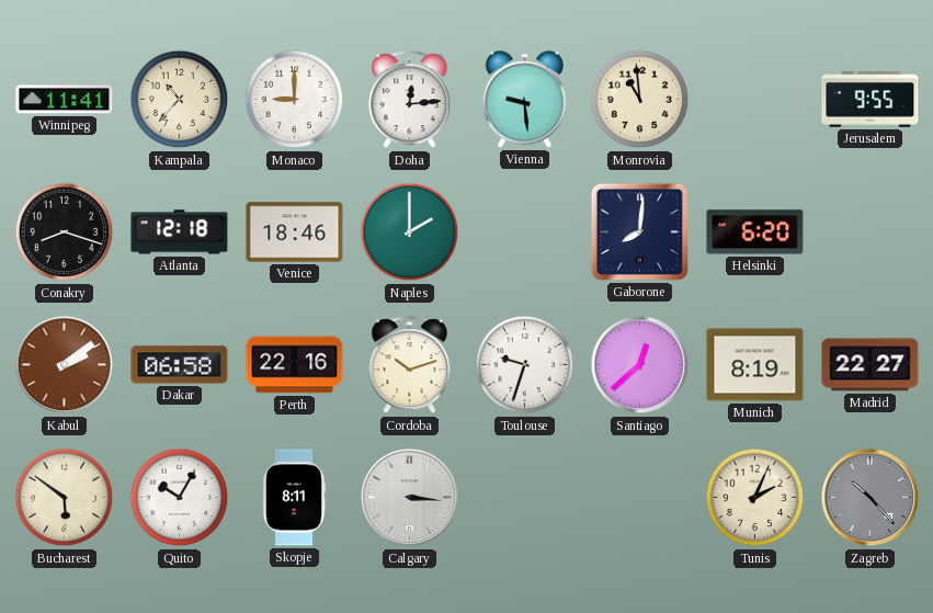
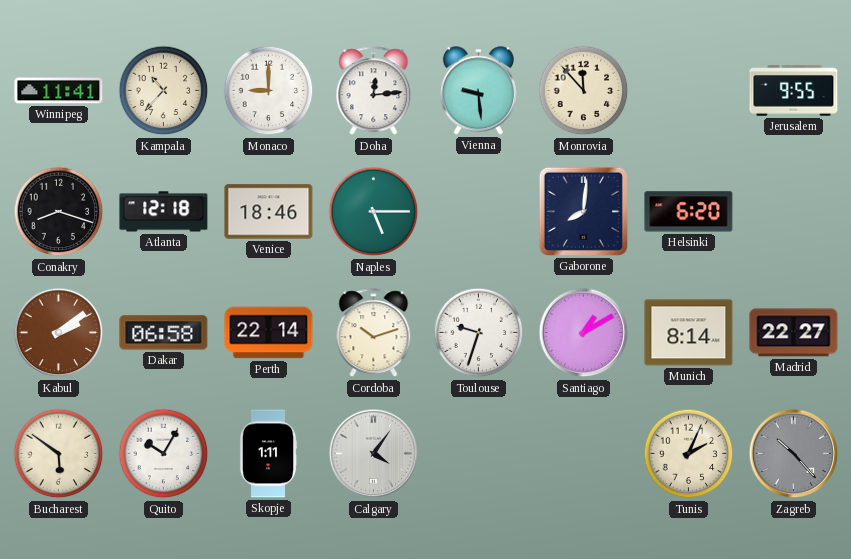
Monrovia: 10:59 -> 11:53
Naples: 2:00 -> 5:15
Perth: 22:16 -> 22:14
Santiago: 12:38 -> 1:10
Munich: 8:19 -> 8:14
Skopje: 8:11 -> 1:11
Calgary: 3:16 -> 4:06
